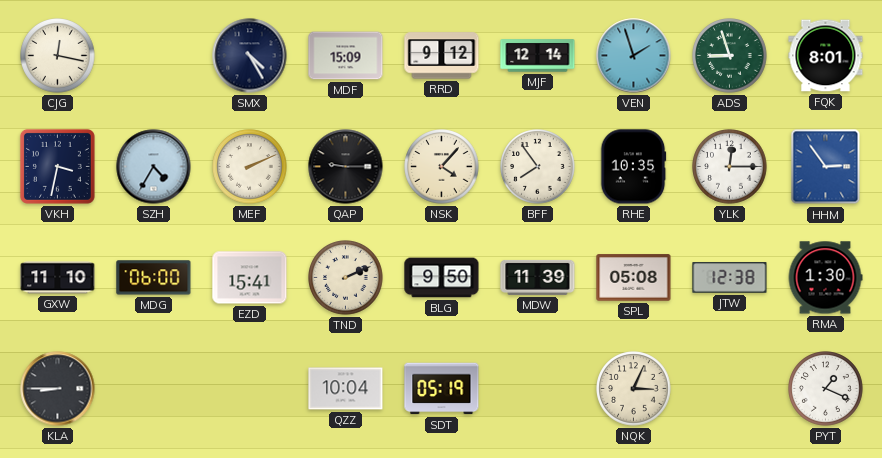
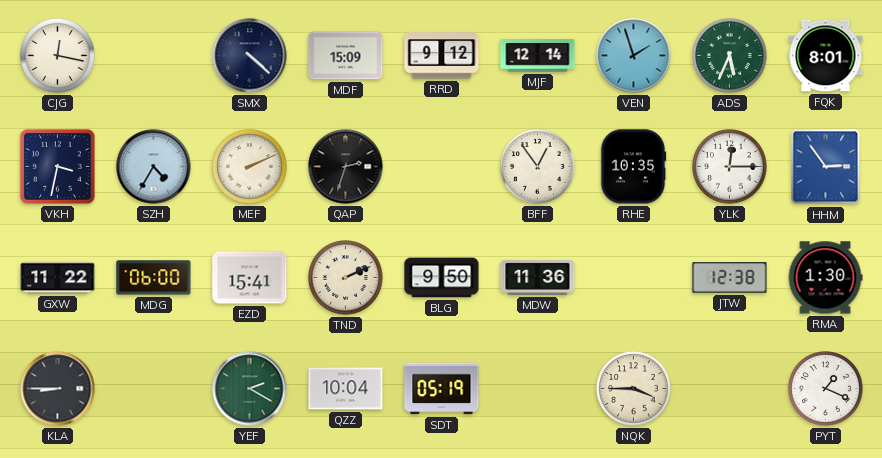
SMX: 4:25 -> 4:22
ADS: 8:57 -> 5:34
QAP: 9:15 -> 2:33
NSK: 4:07 -> none
BFF: 7:54 -> 12:54
GXW: 11:10 -> 11:22
MDW: 11:39 -> 11:36
SPL: 05:08 -> none
YEF: none -> 2:20
NQK: 3:04 -> 3:45
